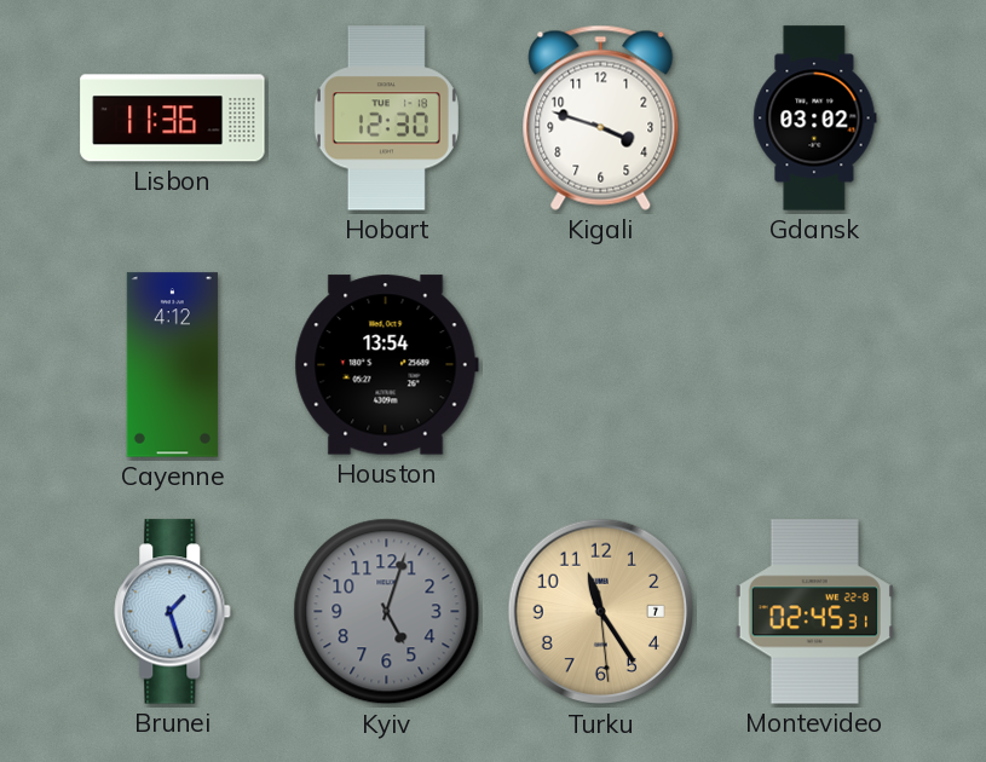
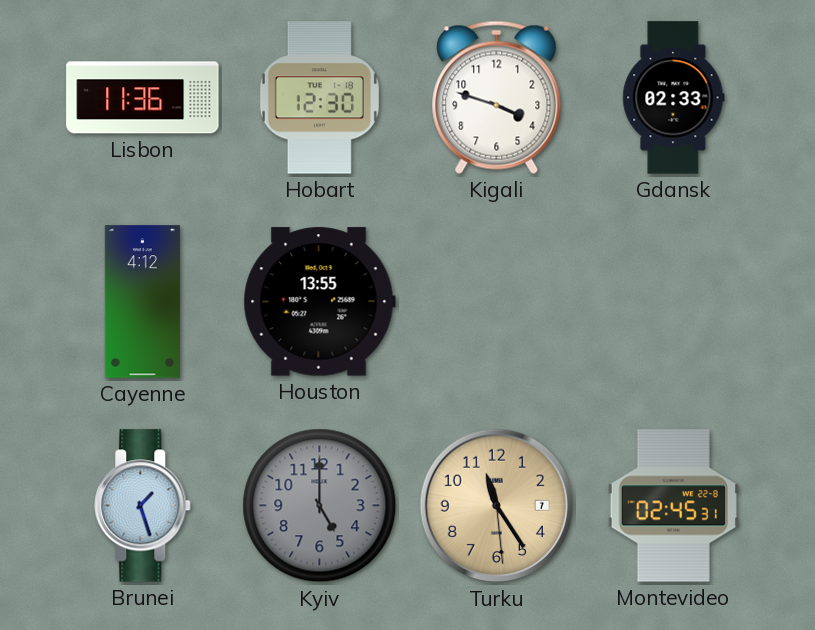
Gdansk: 03:02 -> 02:33
Houston: 13:54 -> 13:55
Kyiv: 5:03 -> 5:00
